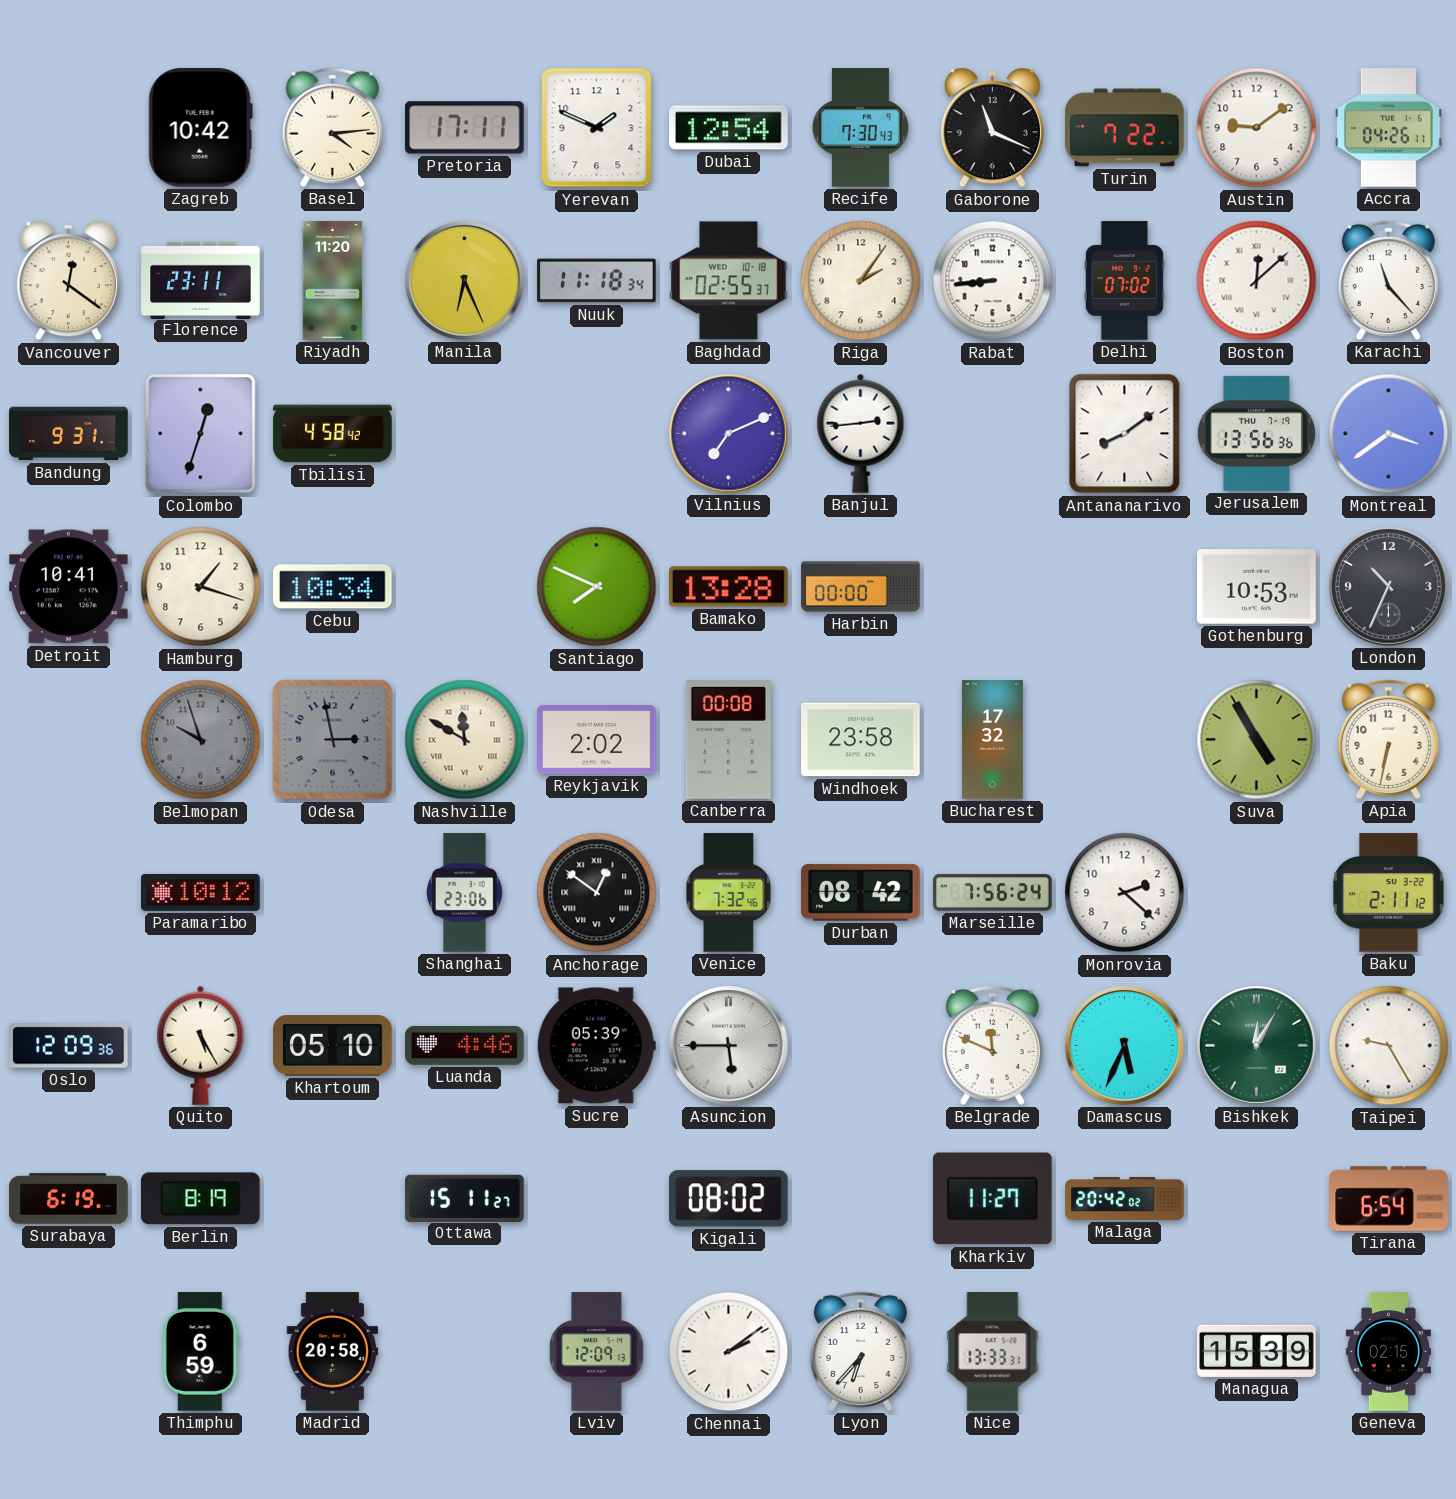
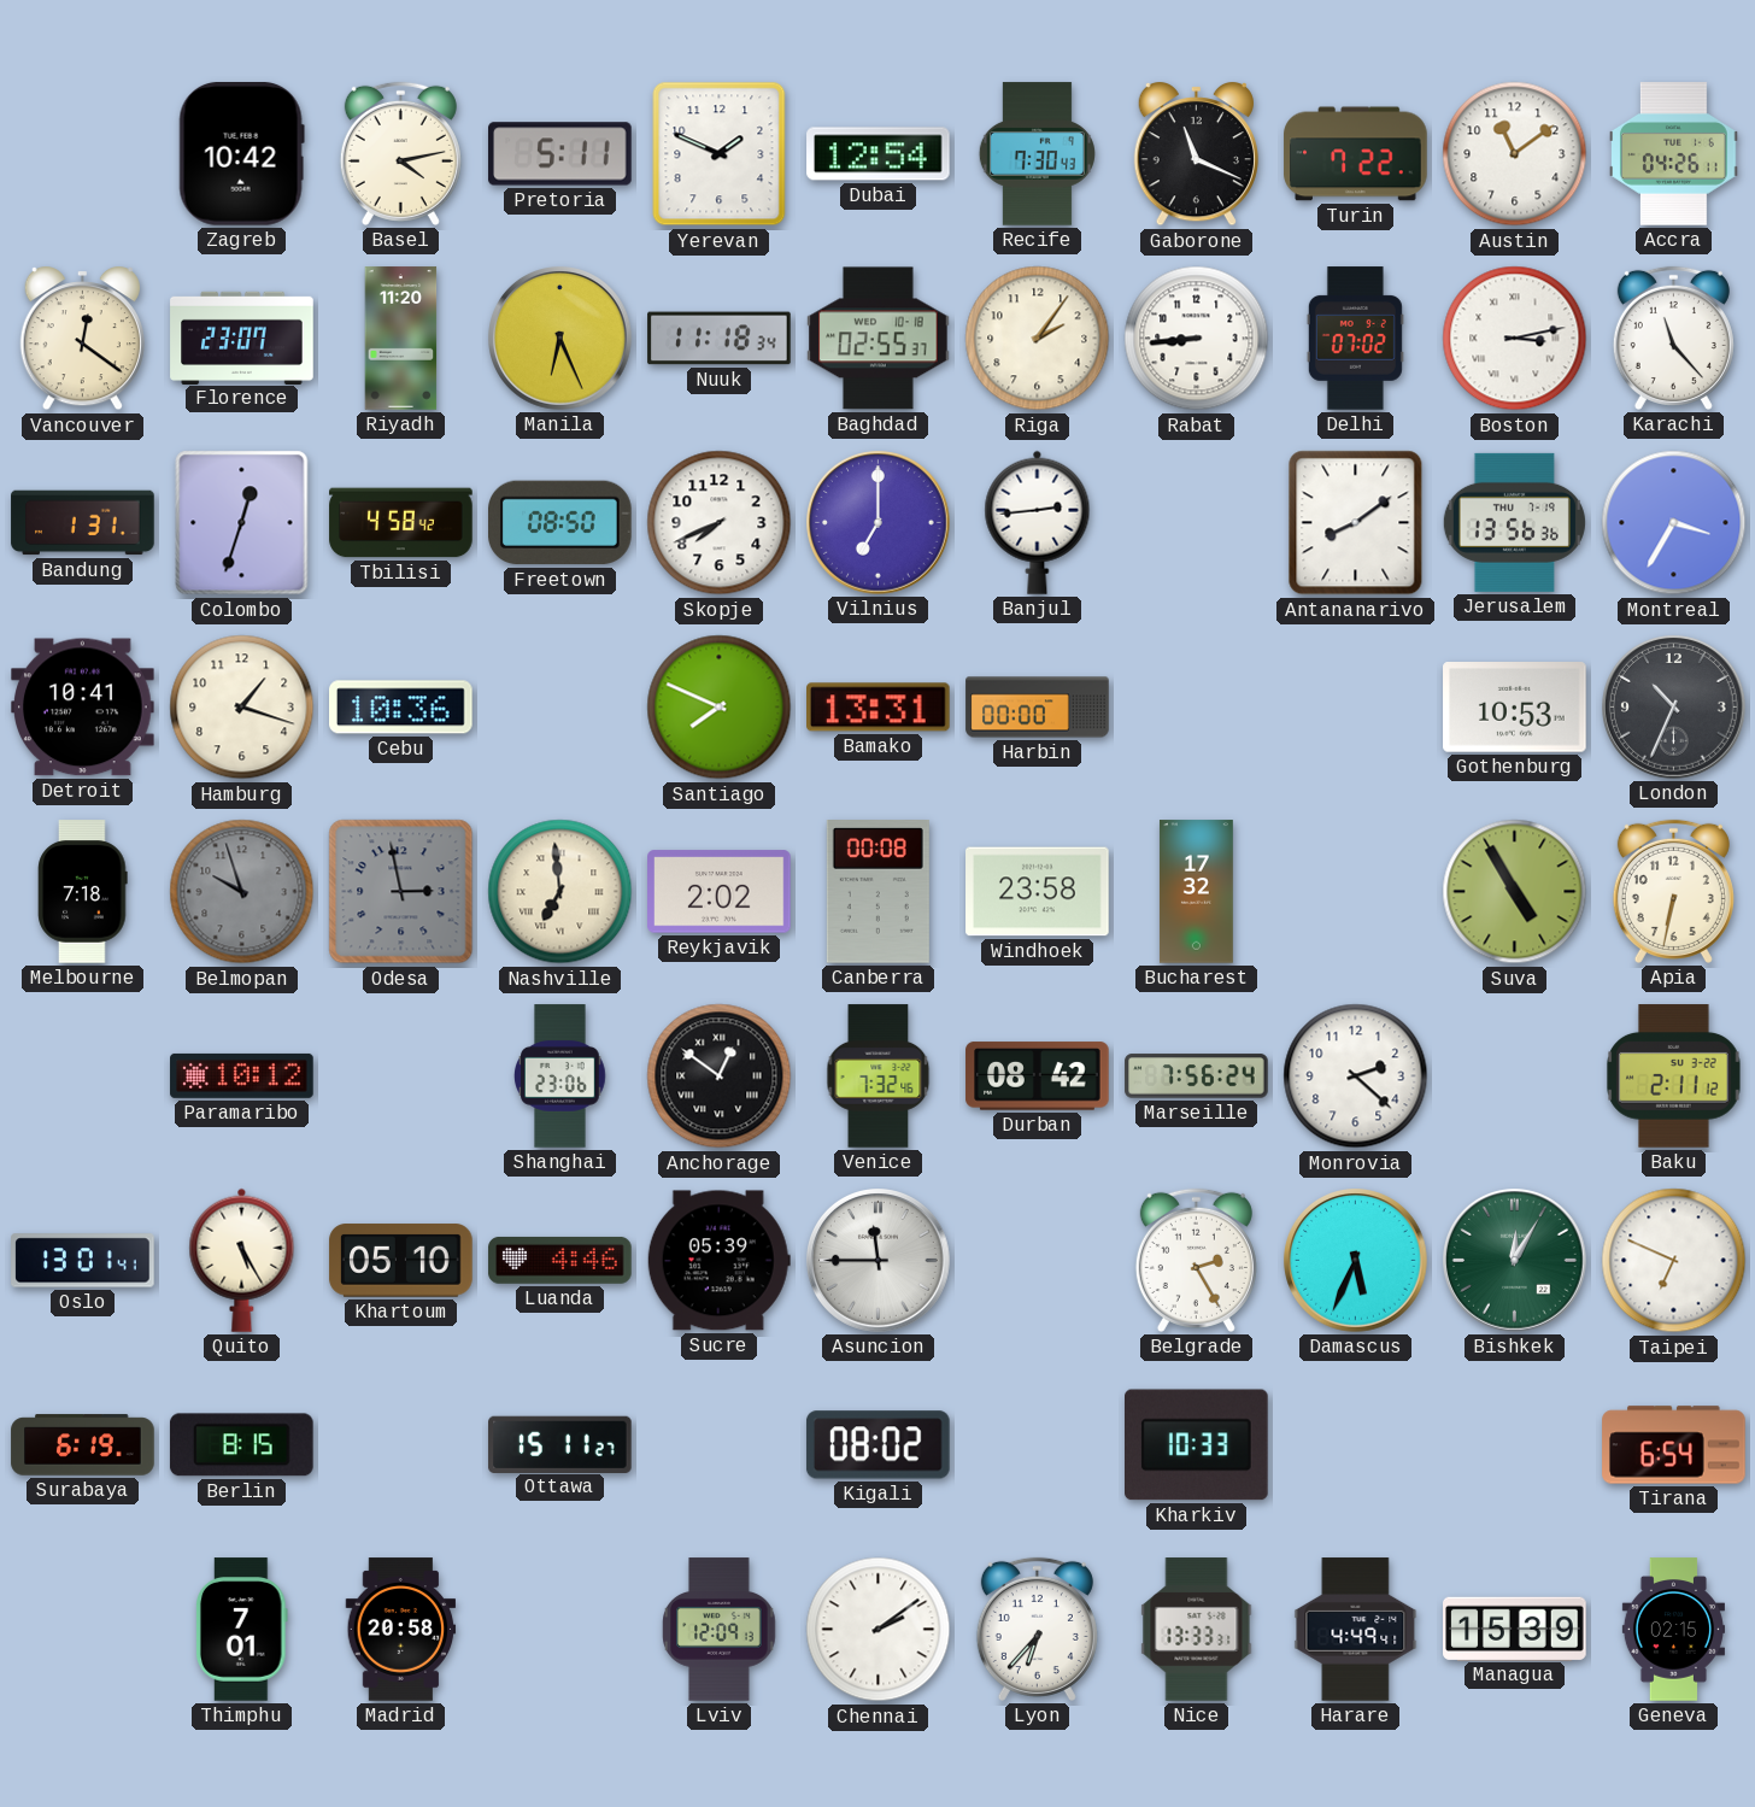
Basel: 4:14 -> 4:13
Pretoria: 17:11 -> 5:11
Austin: 9:09 -> 11:09
Florence: 23:11 -> 23:07
Boston: 12:08 -> 3:13
Bandung: 9:31 -> 1:31
Freetown: none -> 08:50
Skopje: none -> 7:41
Vilnius: 7:11 -> 7:00
Montreal: 3:39 -> 3:35
Cebu: 10:34 -> 10:36
Bamako: 13:28 -> 13:31
Melbourne: none -> 7:18
Nashville: 11:50 -> 6:59
Oslo: 12:09 -> 13:01
Asuncion: 5:45 -> 11:45
Belgrade: 11:49 -> 2:25
Taipei: 9:25 -> 6:49
Berlin: 8:19 -> 8:15
Kharkiv: 11:27 -> 10:33
Malaga: 20:42 -> none
Thimphu: 6:59 -> 7:01
Harare: none -> 4:49
